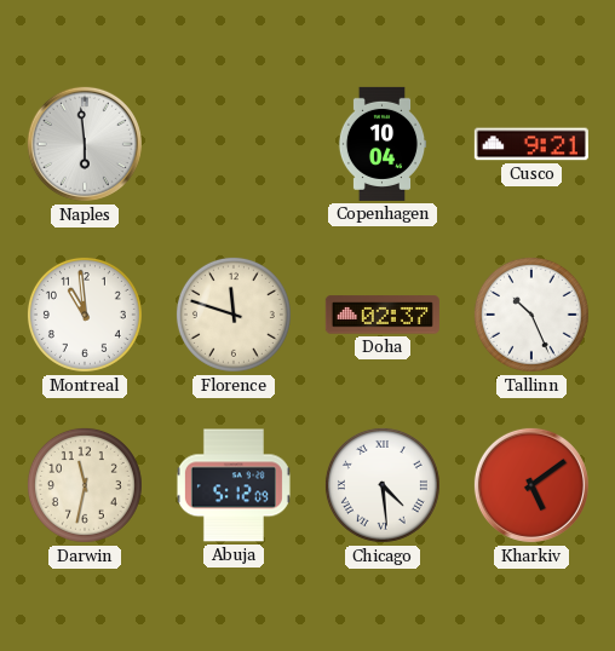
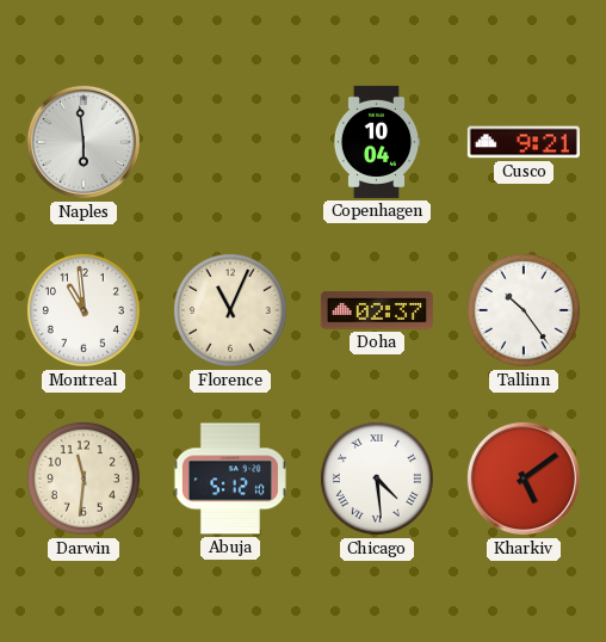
Florence: 11:48 -> 11:04
Tallinn: 10:26 -> 10:24
Darwin: 11:32 -> 11:31
Abuja: 5:12:09 -> 5:12:10
